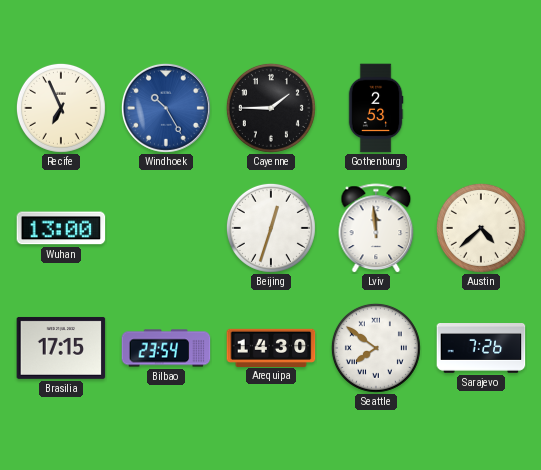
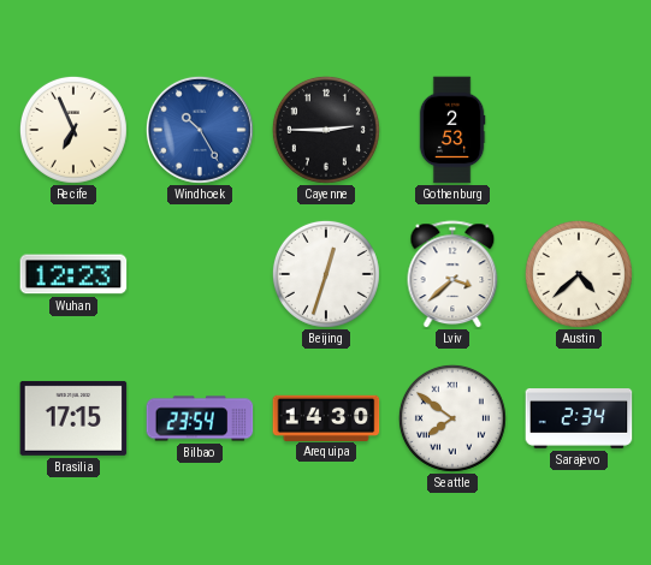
Cayenne: 1:45 -> 2:45
Wuhan: 13:00 -> 12:23
Lviv: 11:59 -> 3:38
Sarajevo: 7:26 -> 2:34
